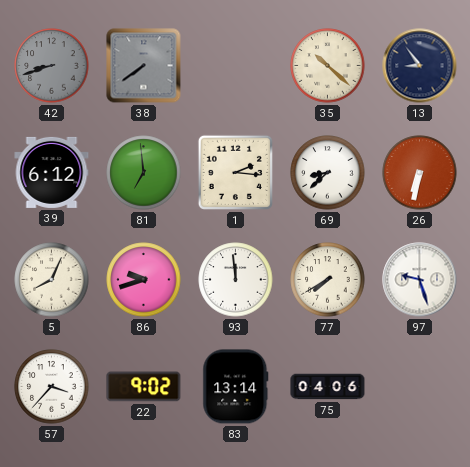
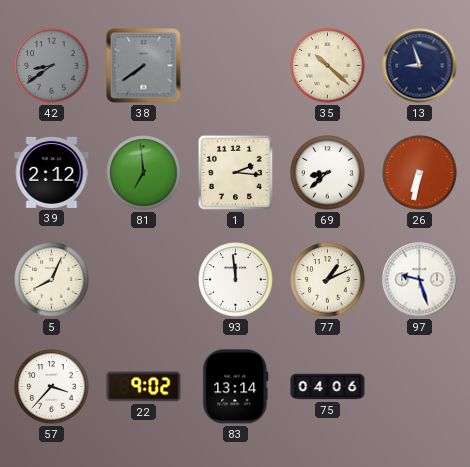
42: 8:42 -> 8:39
13: 8:54 -> 8:57
39: 6:12 -> 2:12
86: 9:42 -> none
77: 7:40 -> 1:11
